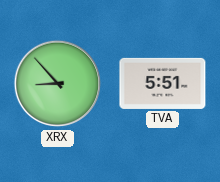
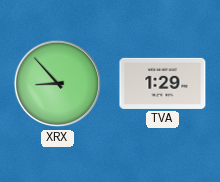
TVA: 5:51 -> 1:29
